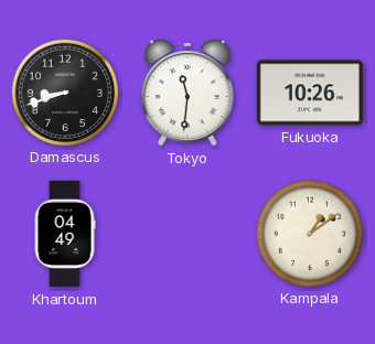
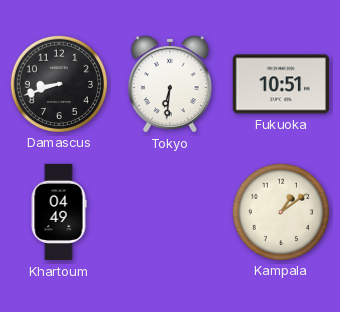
Tokyo: 11:31 -> 6:31
Fukuoka: 10:26 -> 10:51
